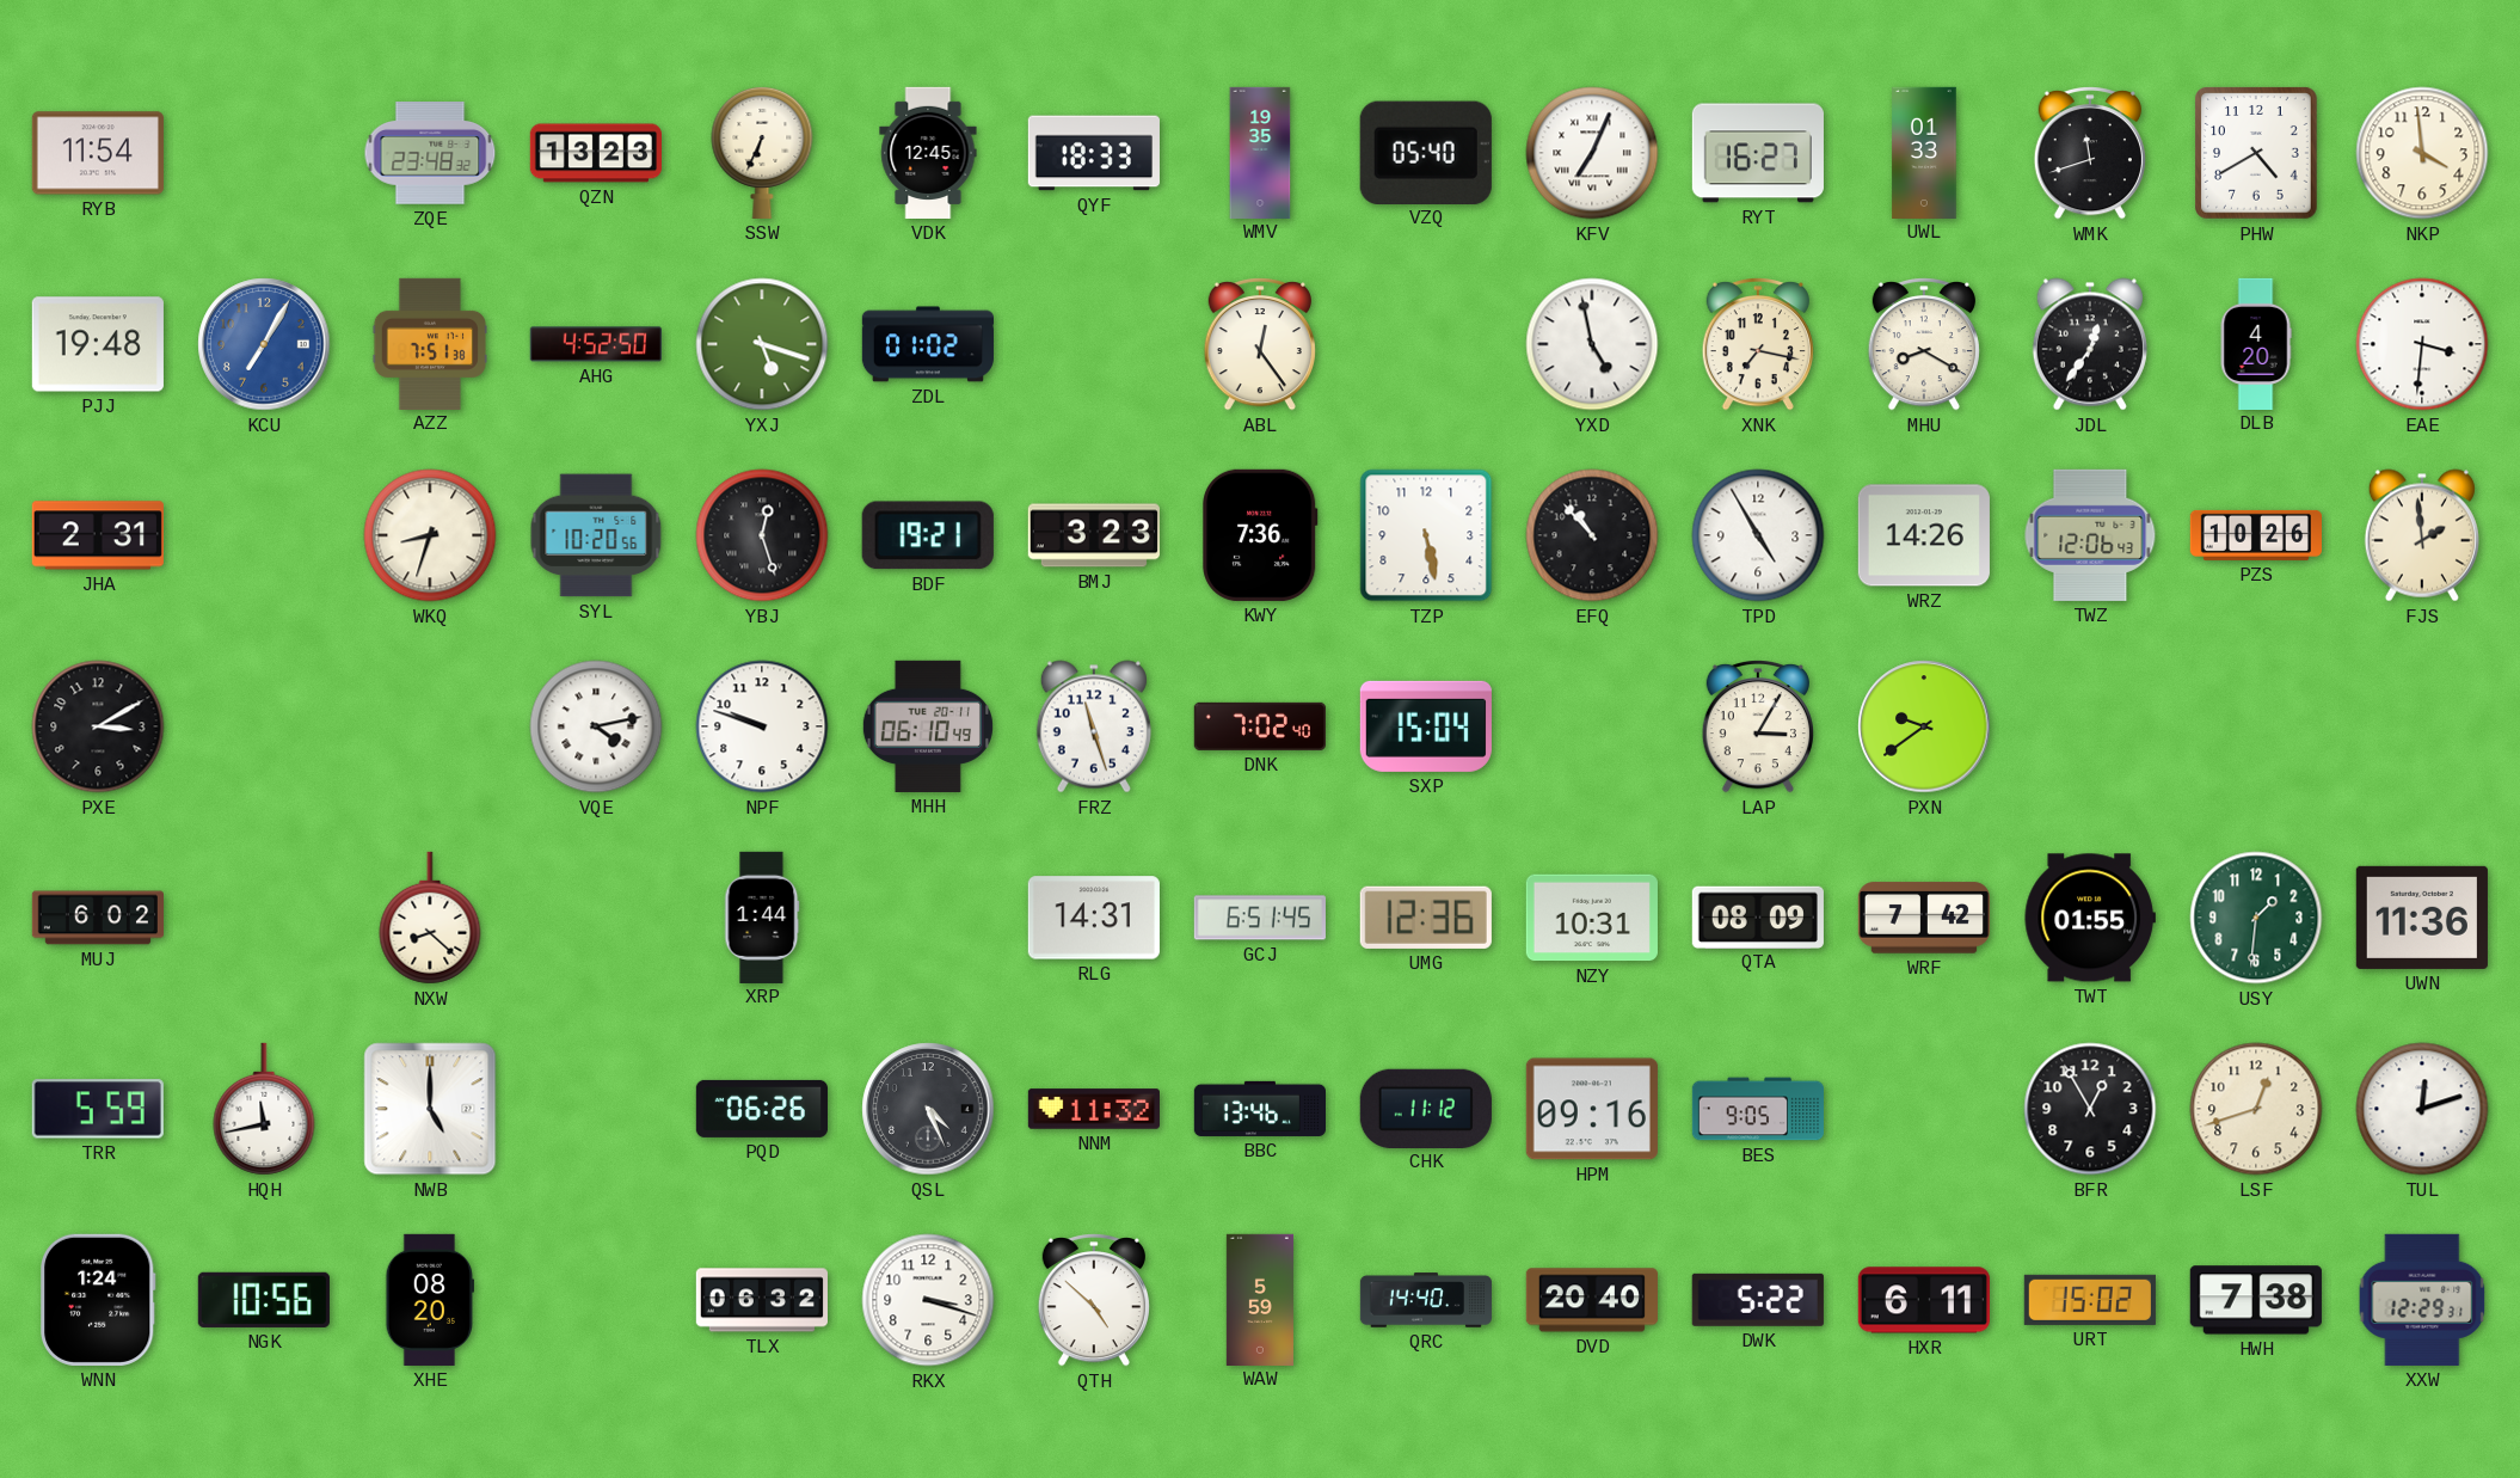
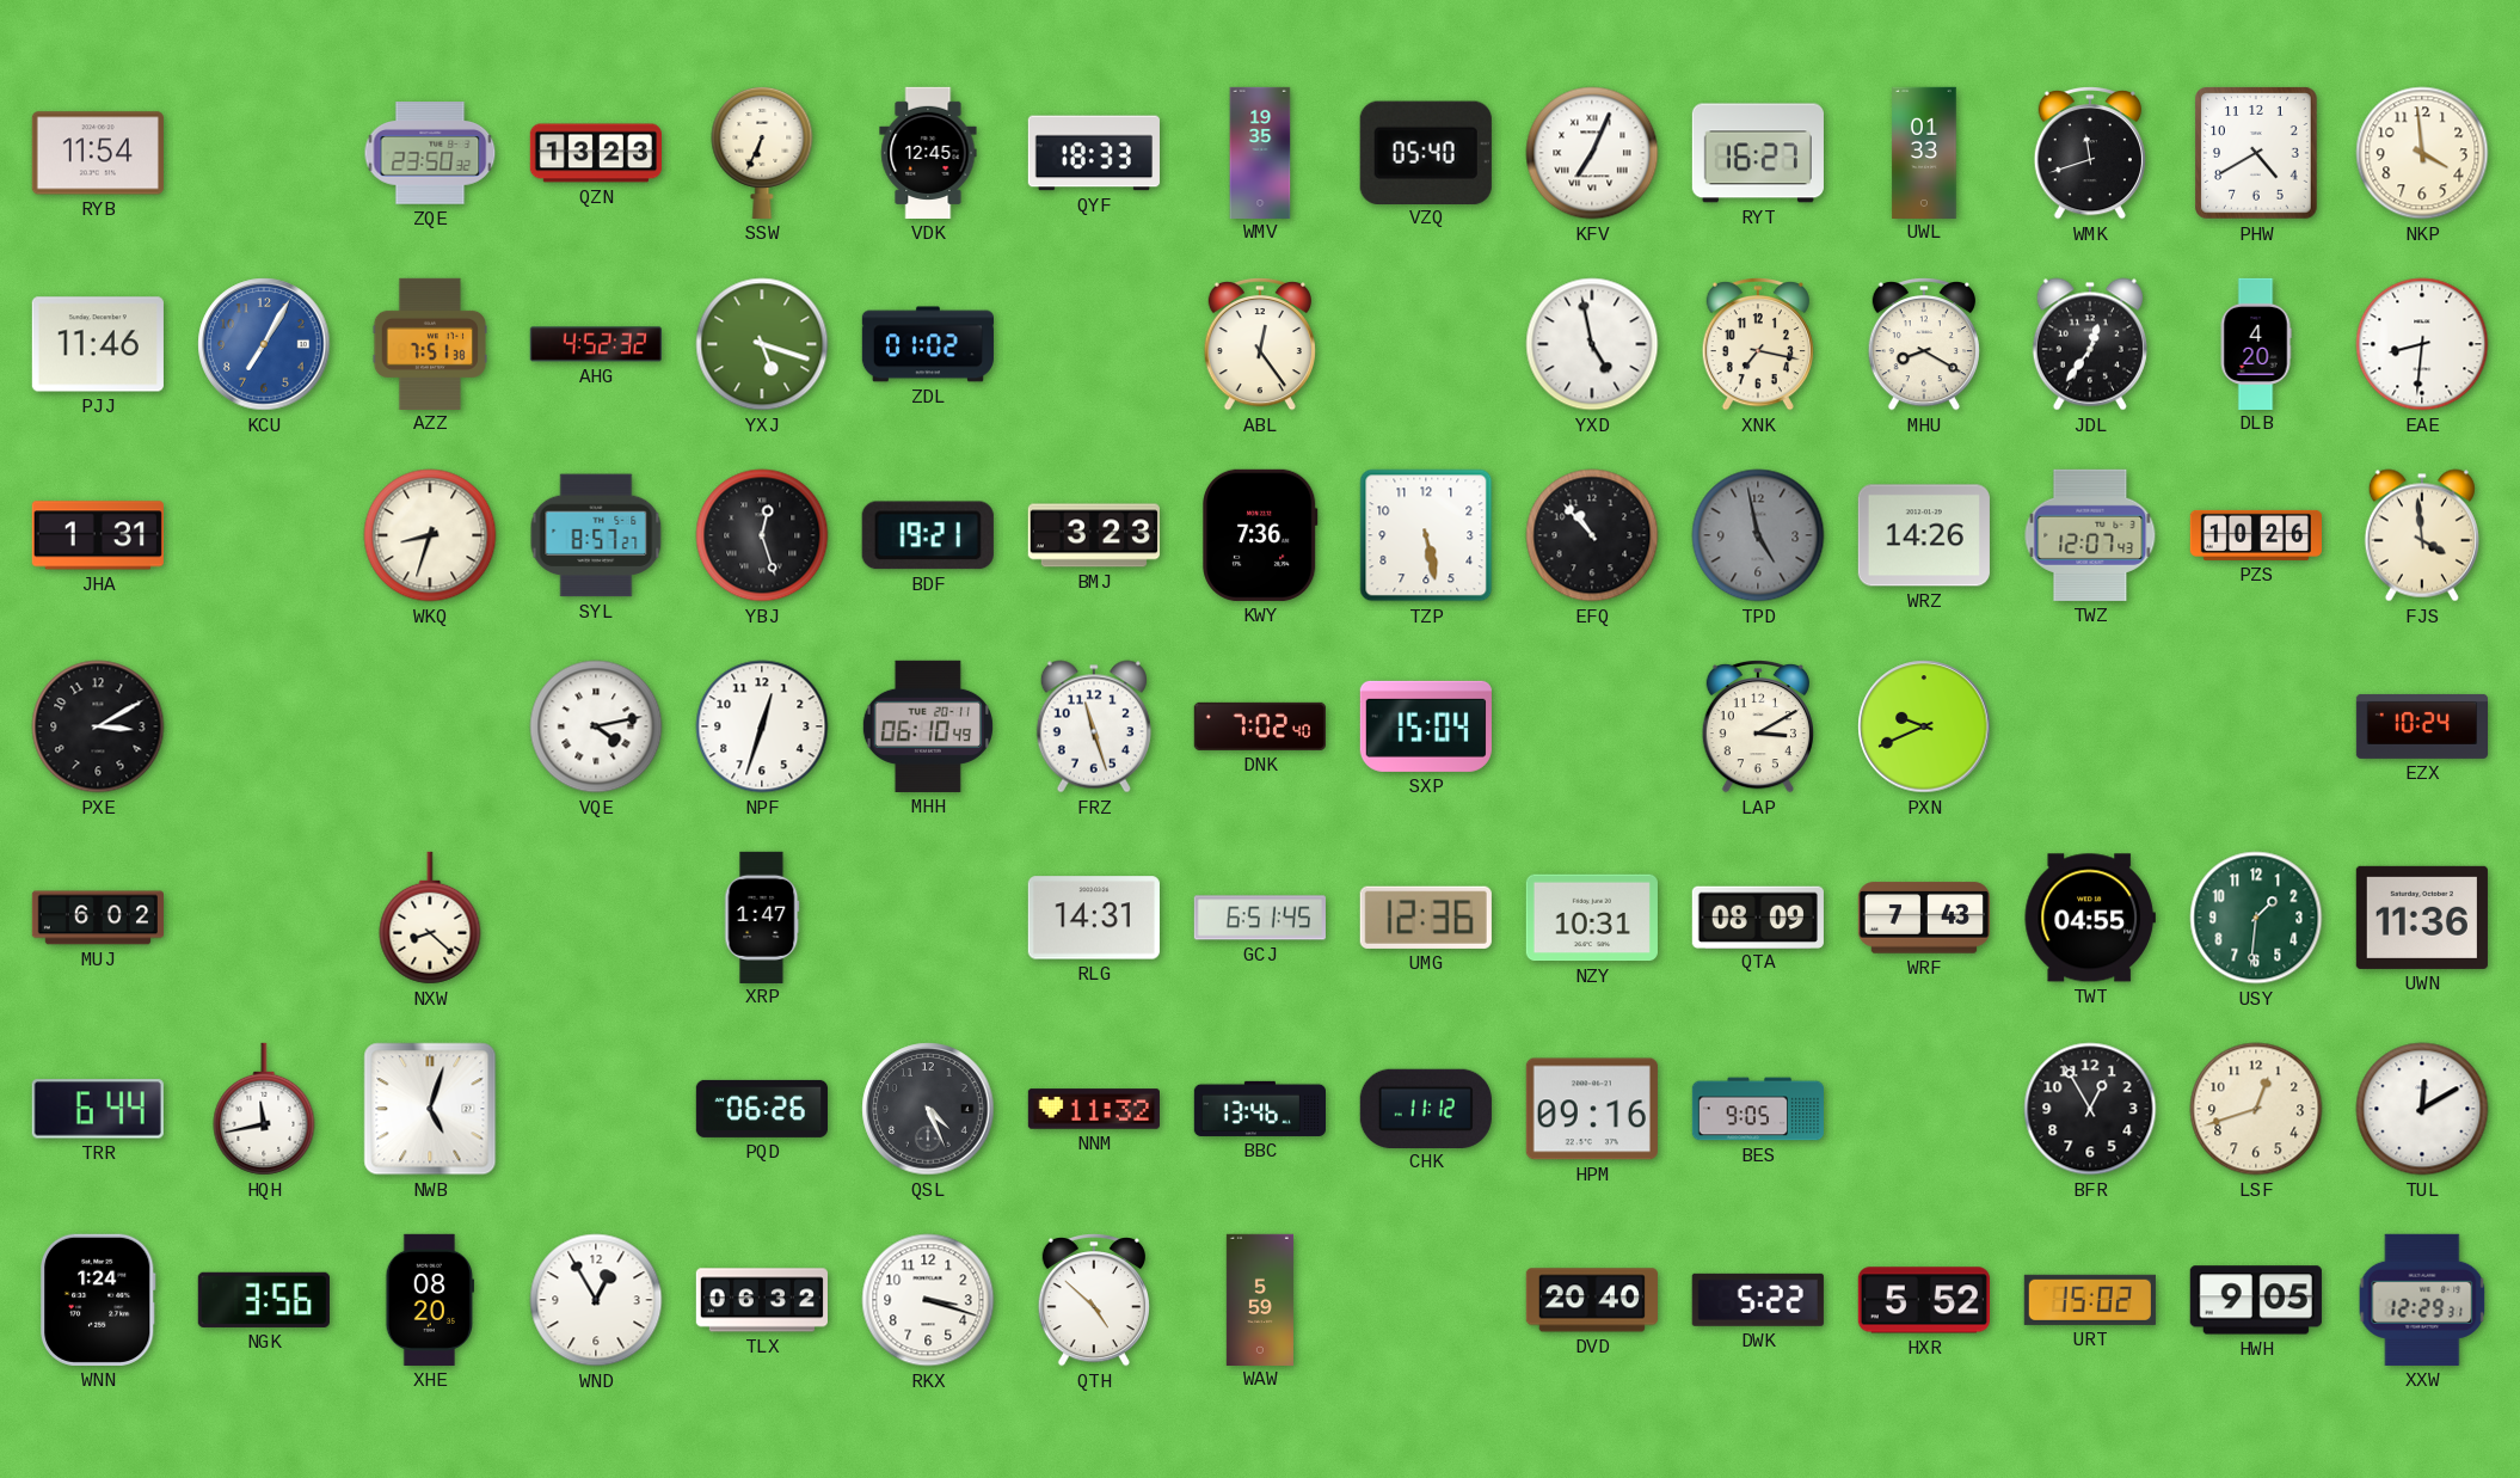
ZQE: 23:48 -> 23:50
PJJ: 19:48 -> 11:46
AHG: 4:52:50 -> 4:52:32
EAE: 3:31 -> 8:31
JHA: 2:31 -> 1:31
SYL: 10:20 -> 8:57
TPD: 4:55 -> 4:58
TPD dial: white -> grey
TWZ: 12:06 -> 12:07
FJS: 1:59 -> 3:59
NPF: 9:48 -> 12:33
LAP: 3:05 -> 3:10
PXN: 9:39 -> 9:41
EZX: none -> 10:24
XRP: 1:44 -> 1:47
WRF: 7:42 -> 7:43
TWT: 01:55 -> 04:55
TRR: 5:59 -> 6:44
NWB: 5:00 -> 5:03
TUL: 12:12 -> 12:10
NGK: 10:56 -> 3:56
WND: none -> 12:55
QRC: 14:40 -> none
HXR: 6:11 -> 5:52
HWH: 7:38 -> 9:05
